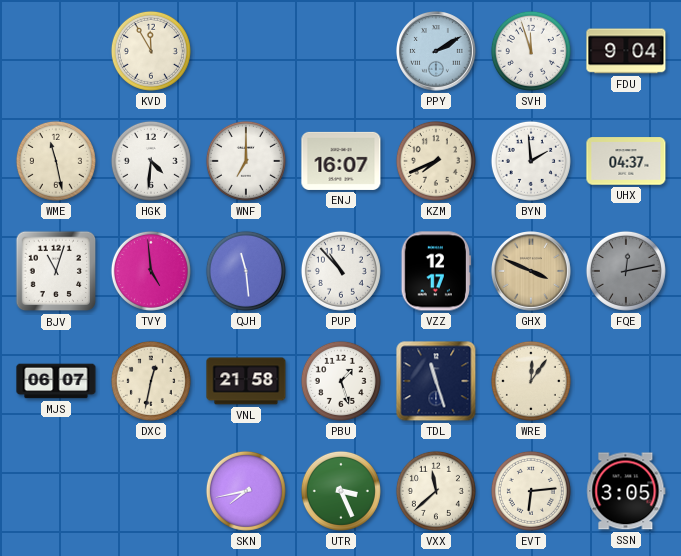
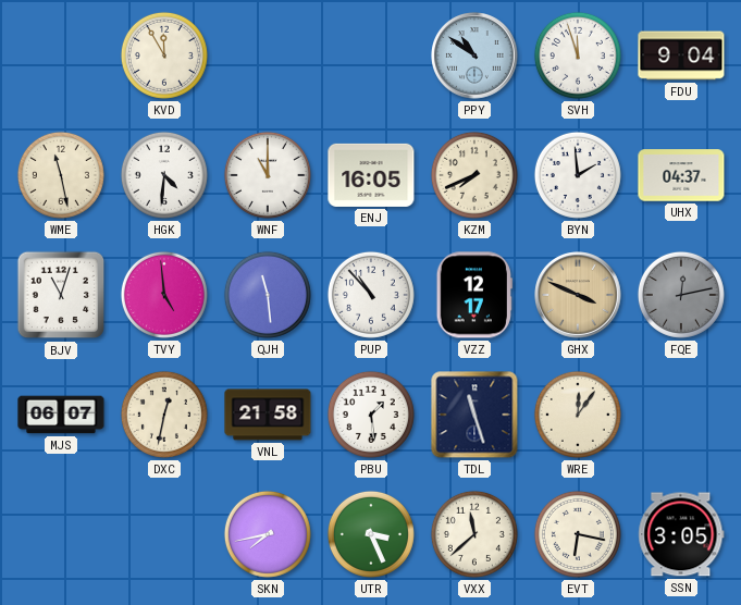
PPY: 2:10 -> 10:51
WNF: 7:00 -> 11:00
ENJ: 16:07 -> 16:05
PBU: 1:27 -> 1:29
EVT: 6:14 -> 6:17
